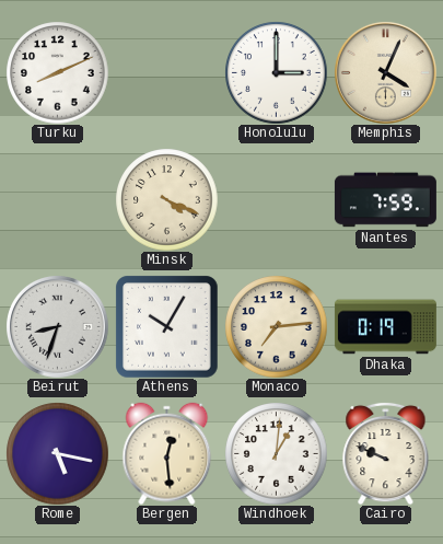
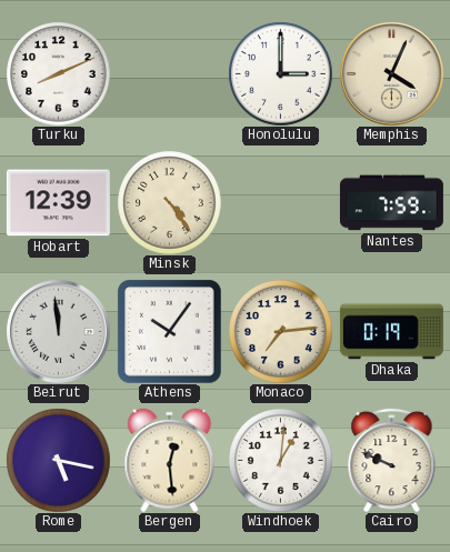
Hobart: none -> 12:39
Minsk: 4:19 -> 4:24
Beirut: 8:33 -> 11:59
Athens: 10:05 -> 10:06
